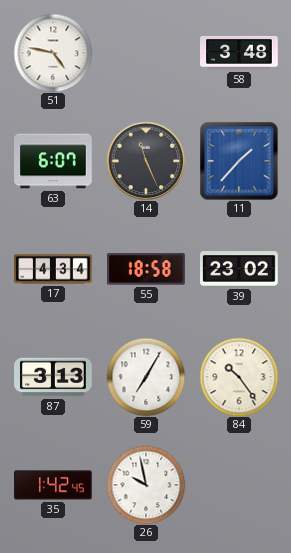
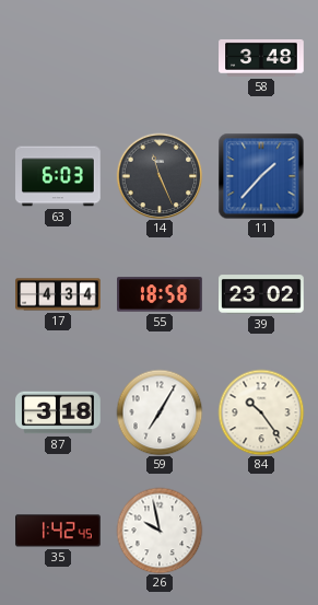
51: 4:47 -> none
63: 6:07 -> 6:03
87: 3:13 -> 3:18
